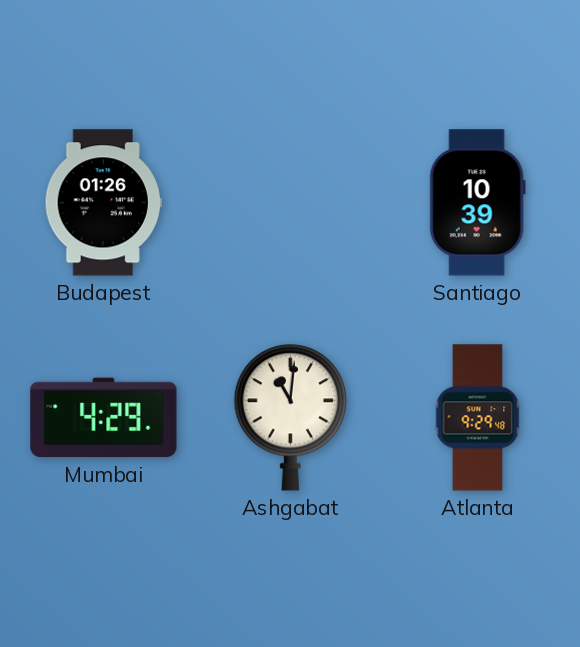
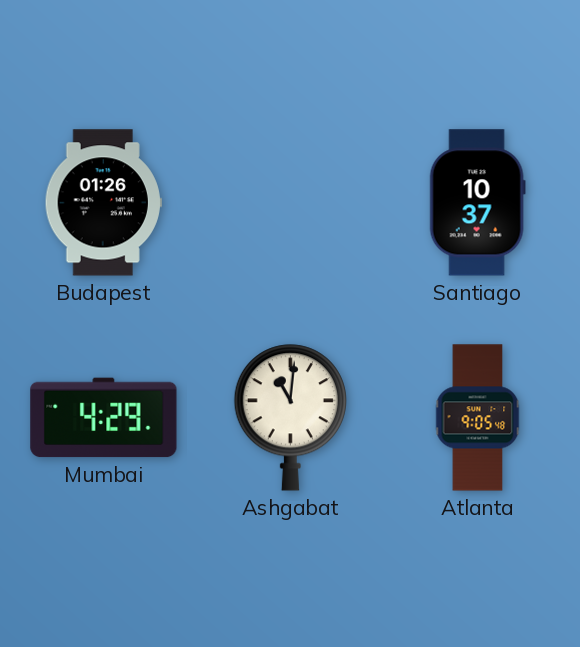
Santiago: 10:39 -> 10:37
Atlanta: 9:29 -> 9:05
